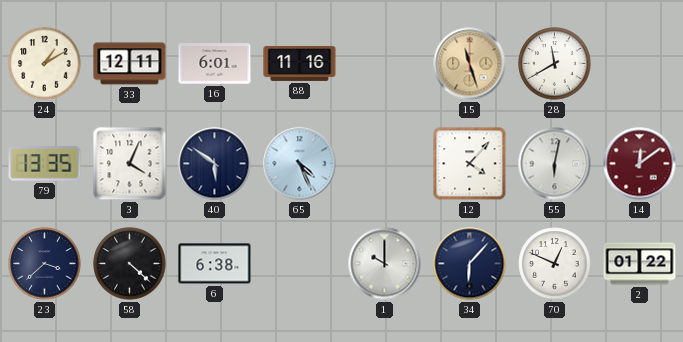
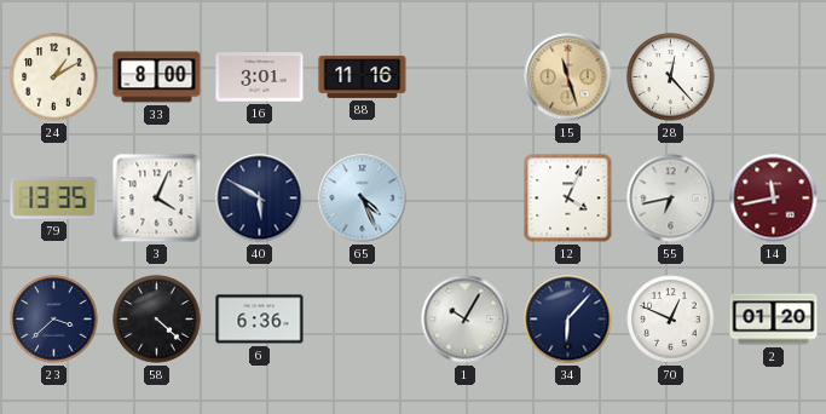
33: 12:11 -> 8:00
16: 6:01 -> 3:01
28: 11:40 -> 12:23
40: 5:51 -> 5:50
12: 4:07 -> 4:04
55: 6:02 -> 6:43
14: 12:09 -> 11:43
6: 6:38 -> 6:36
1: 10:00 -> 10:05
2: 01:22 -> 01:20
